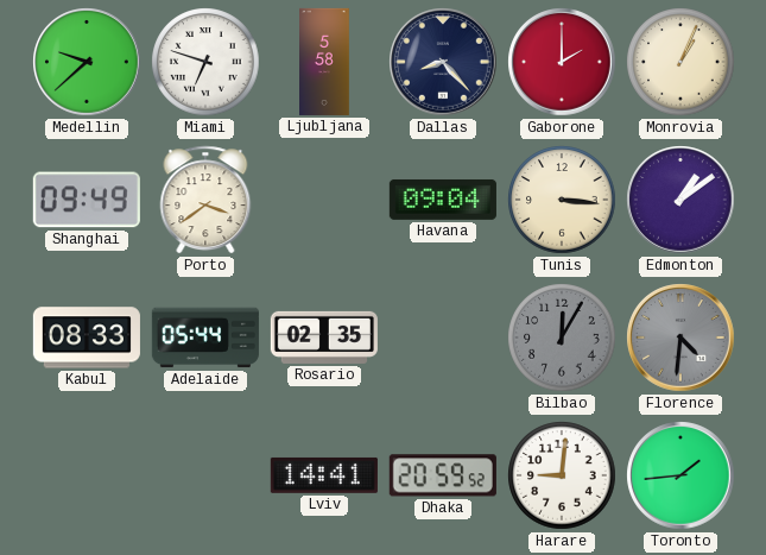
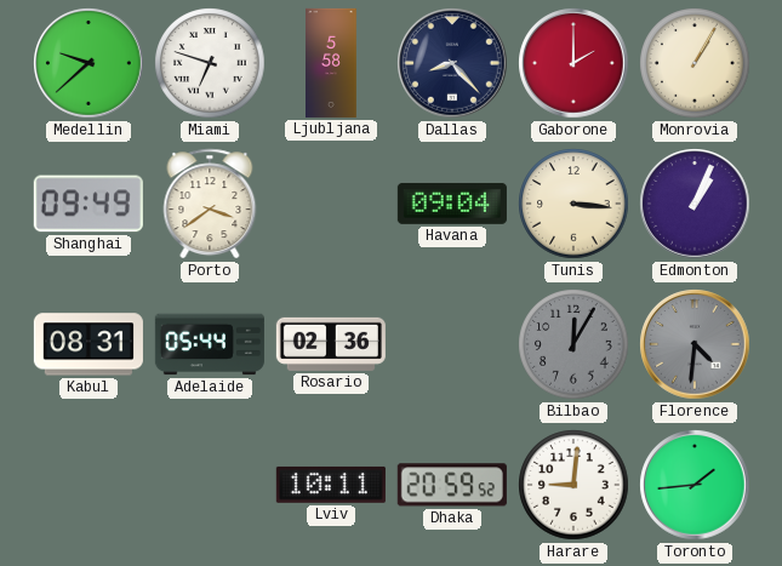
Monrovia: 1:04 -> 1:05
Edmonton: 1:09 -> 1:04
Kabul: 08:33 -> 08:31
Rosario: 02:35 -> 02:36
Lviv: 14:41 -> 10:11
